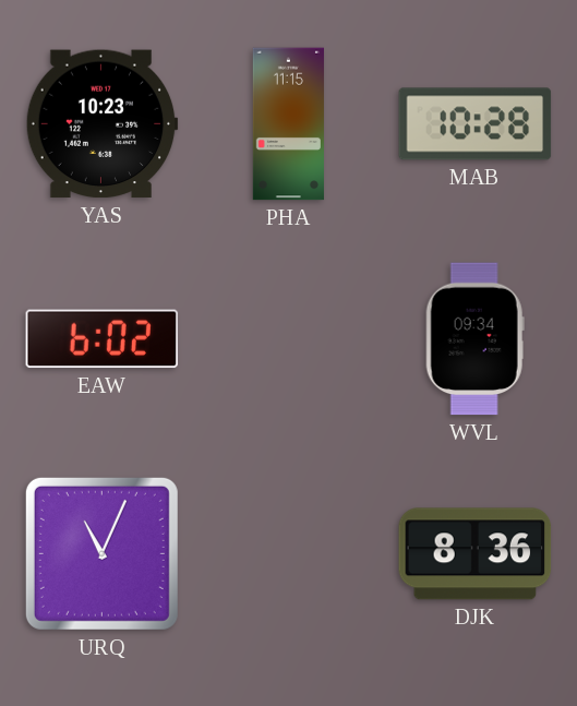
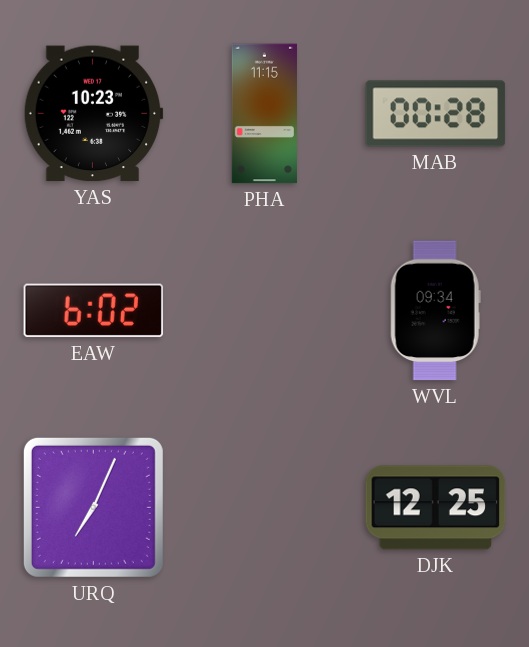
MAB: 10:28 -> 00:28
URQ: 11:04 -> 7:04
DJK: 8:36 -> 12:25
